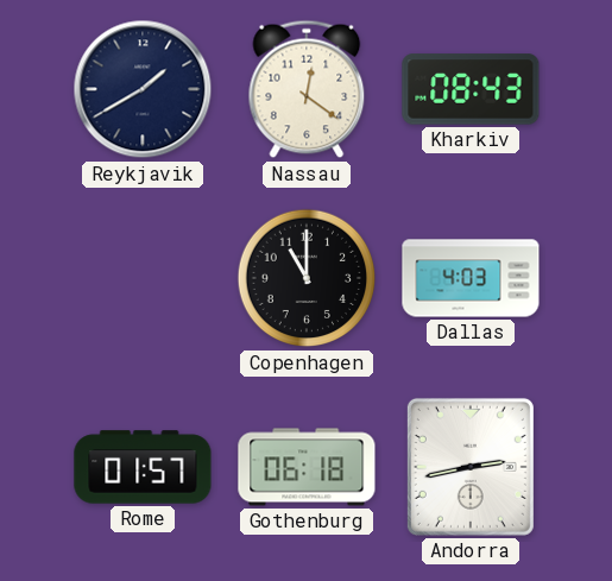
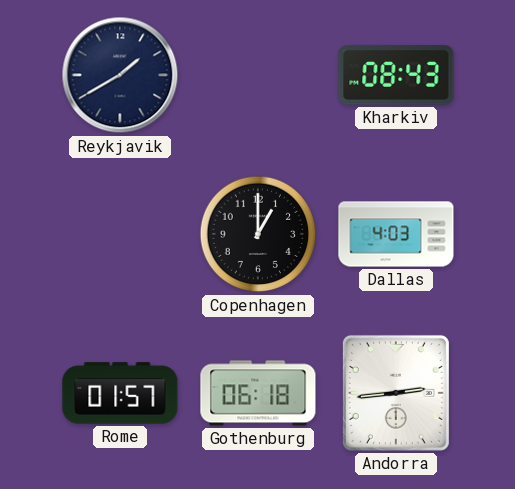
Nassau: 12:21 -> none
Copenhagen: 11:00 -> 1:00
Andorra: 2:43 -> 2:44
